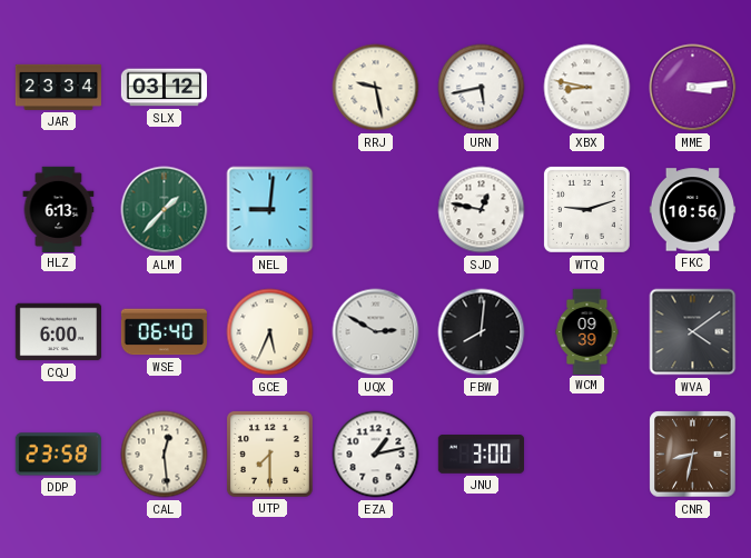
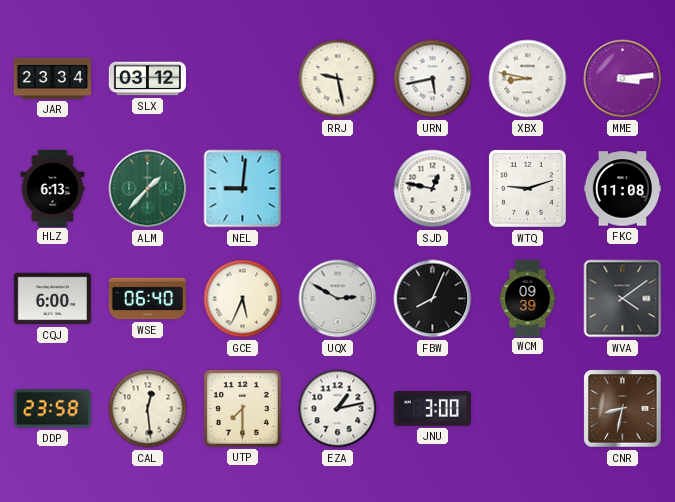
FKC: 10:56 -> 11:08
FBW: 8:01 -> 8:04
